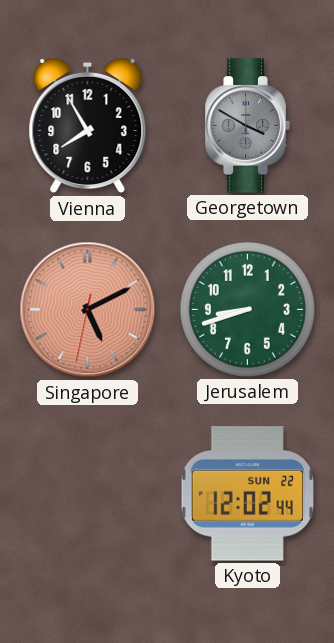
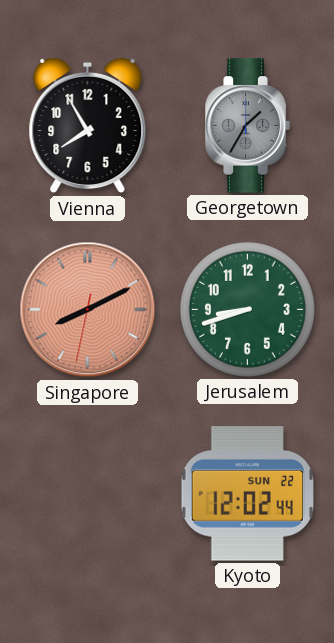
Georgetown: 3:50 -> 1:35
Singapore: 5:10 -> 8:10
